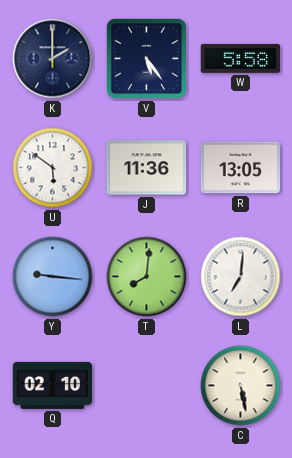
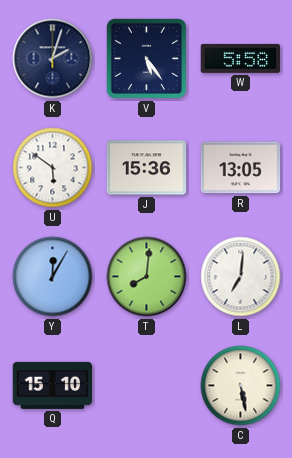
K: 2:00 -> 2:03
J: 11:36 -> 15:36
Y: 9:16 -> 12:05
Q: 02:10 -> 15:10
